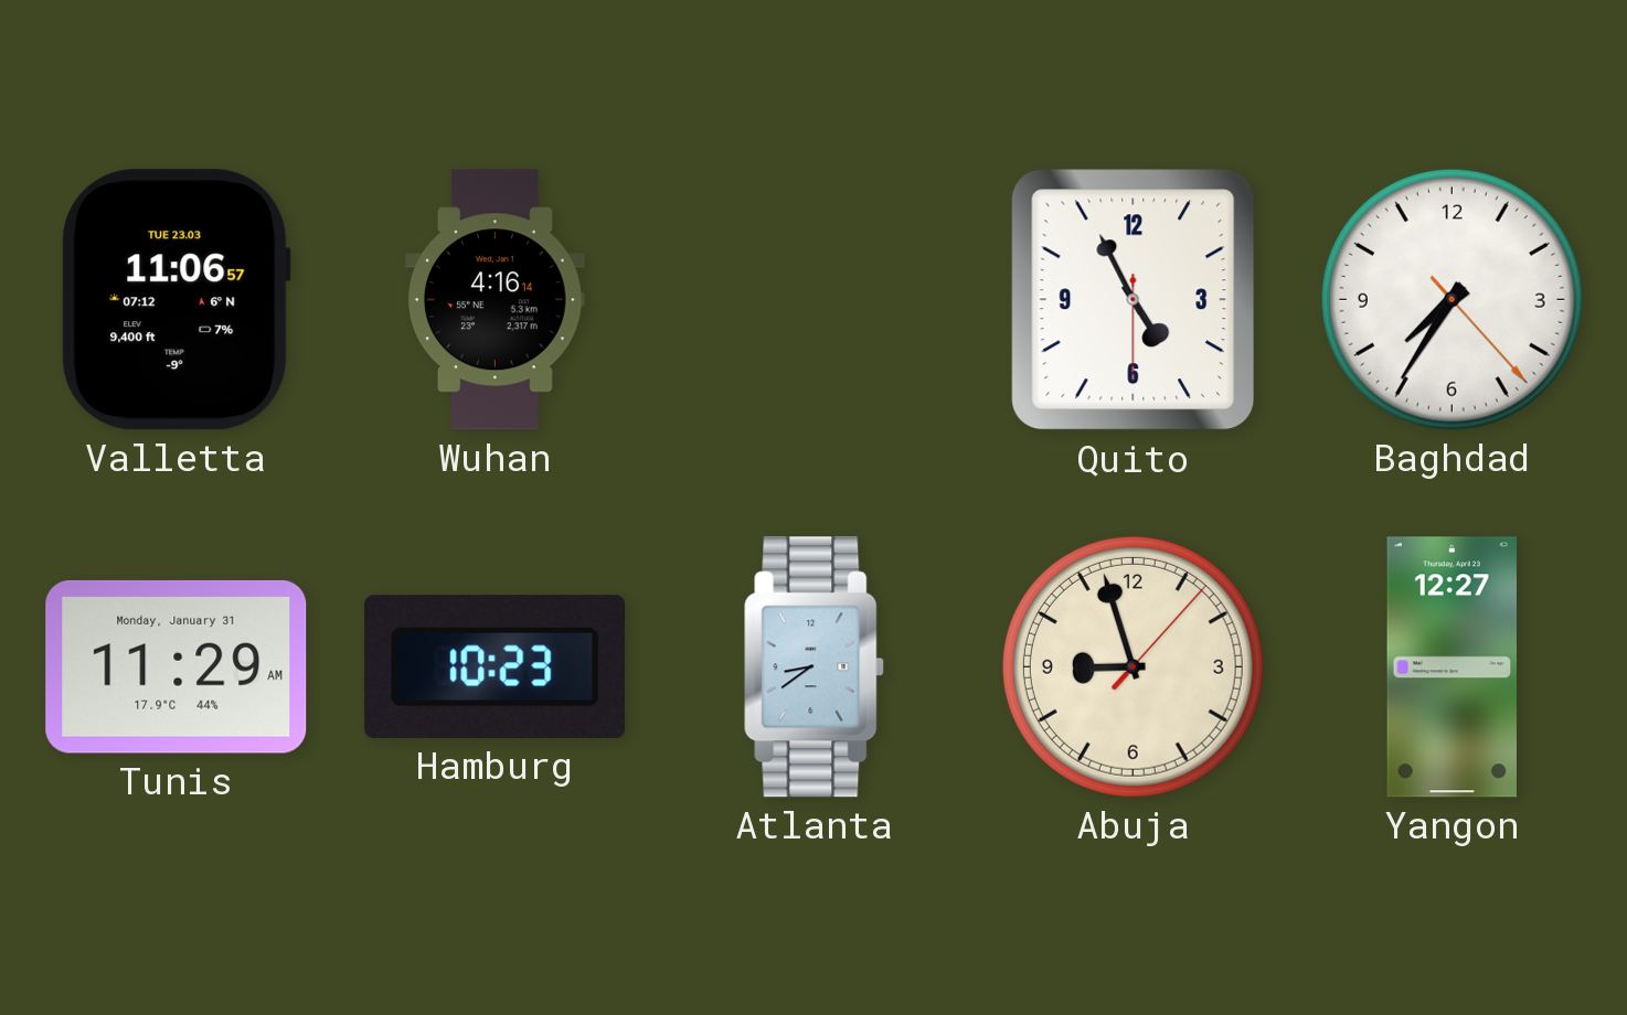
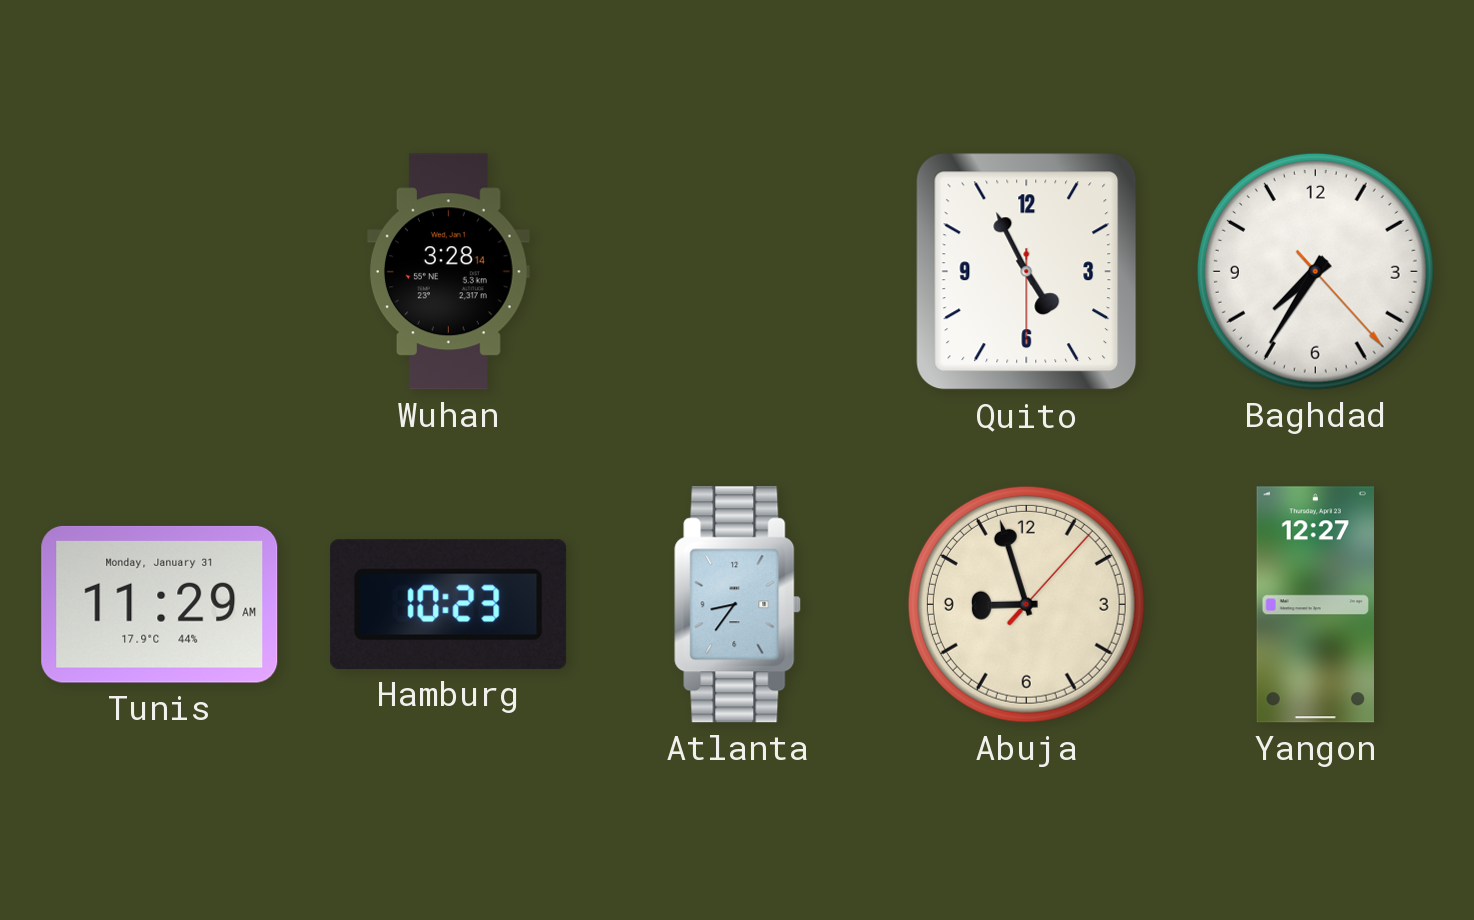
Valletta: 11:06 -> none
Wuhan: 4:16 -> 3:28
Atlanta: 8:39 -> 8:36
